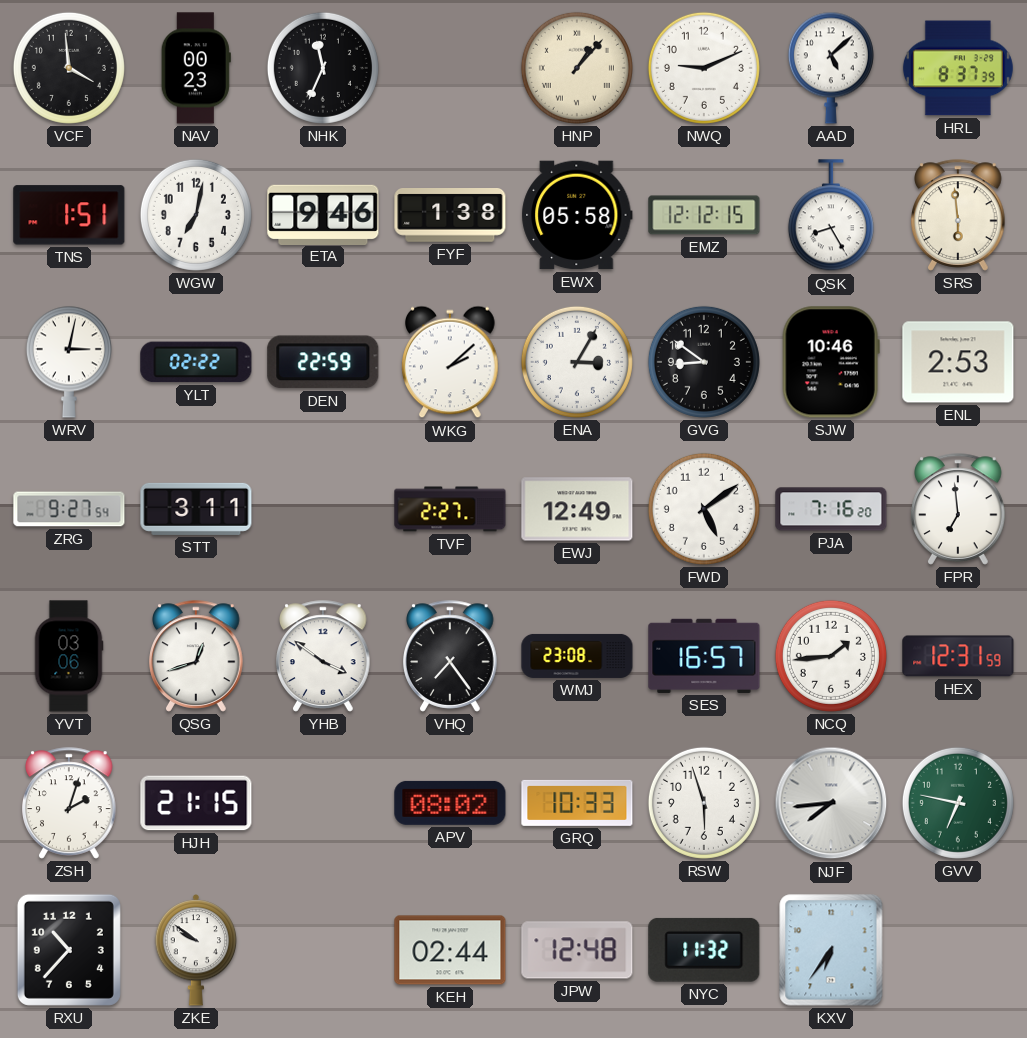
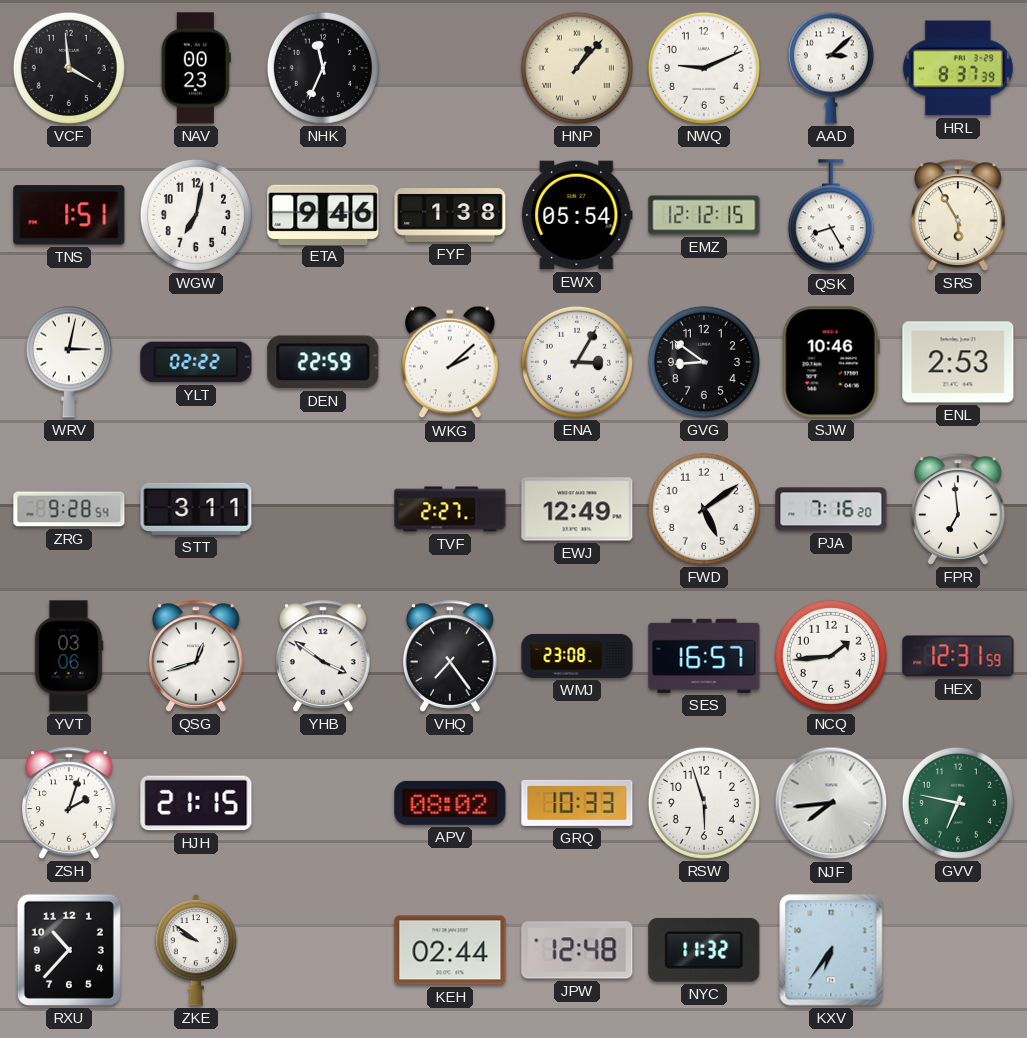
AAD: 5:08 -> 3:08
EWX: 05:58 -> 05:54
SRS: 5:59 -> 5:55
ZRG: 9:27 -> 9:28
